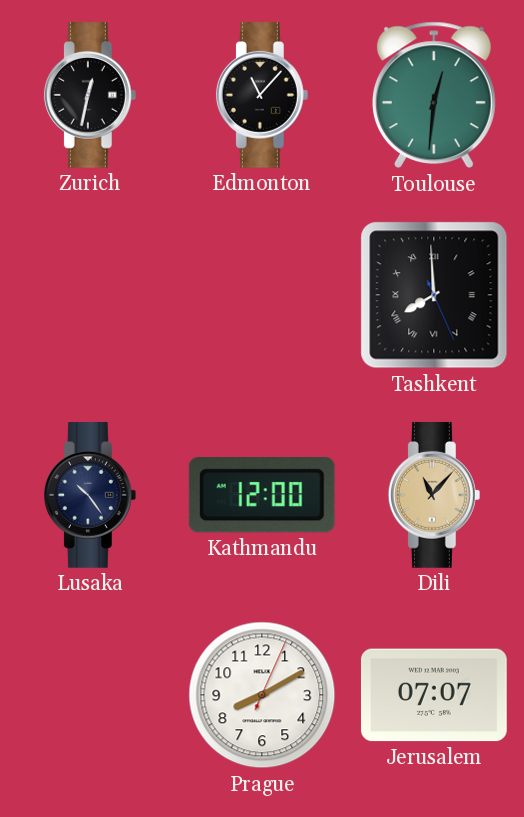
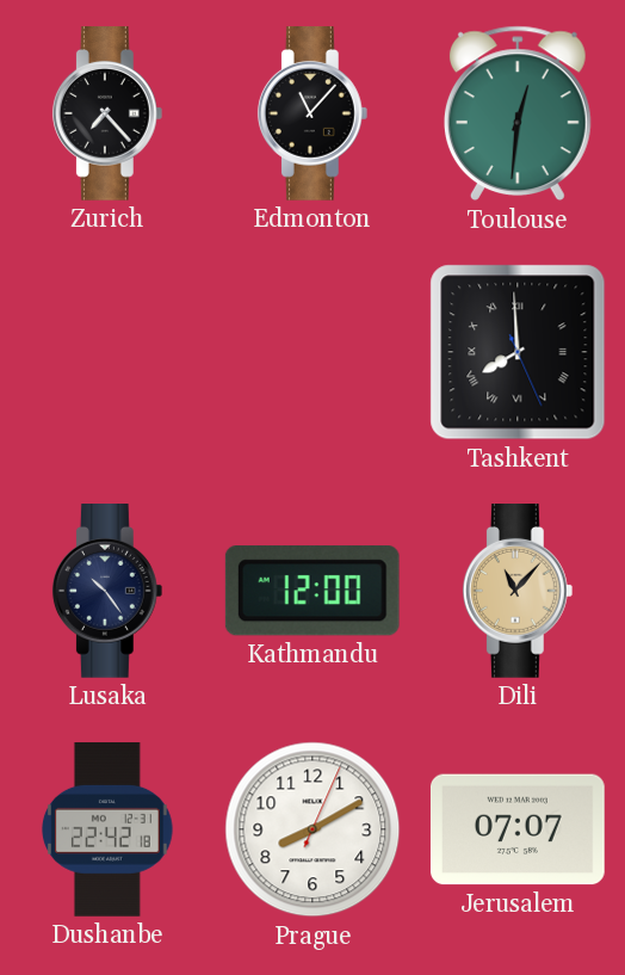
Zurich: 12:32 -> 7:23
Dushanbe: none -> 22:42
